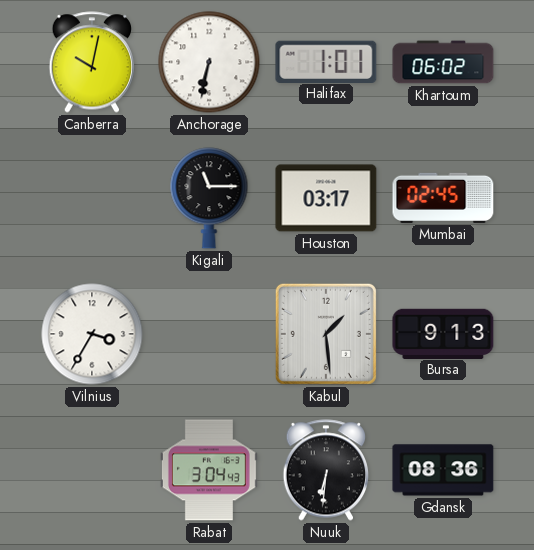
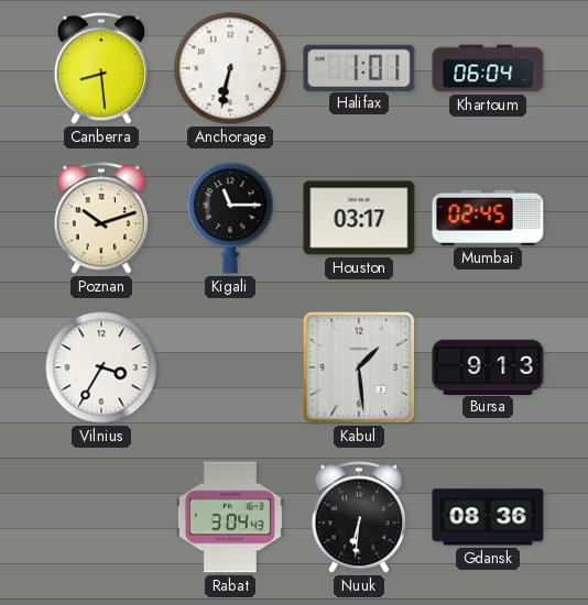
Canberra: 10:02 -> 8:29
Khartoum: 06:02 -> 06:04
Poznan: none -> 10:12
